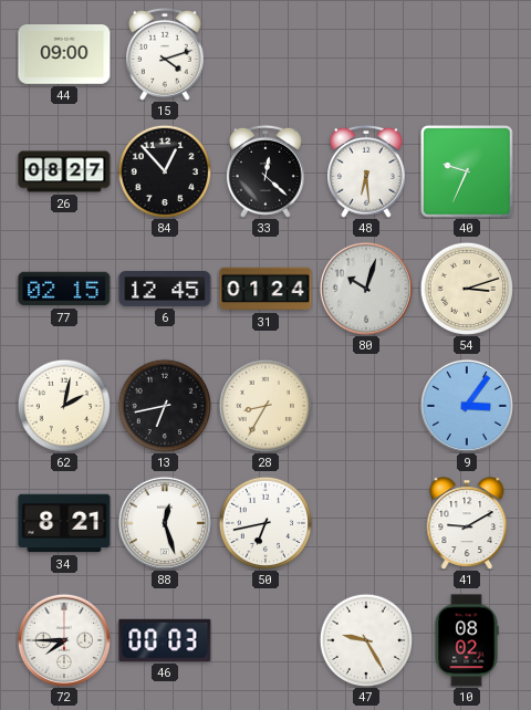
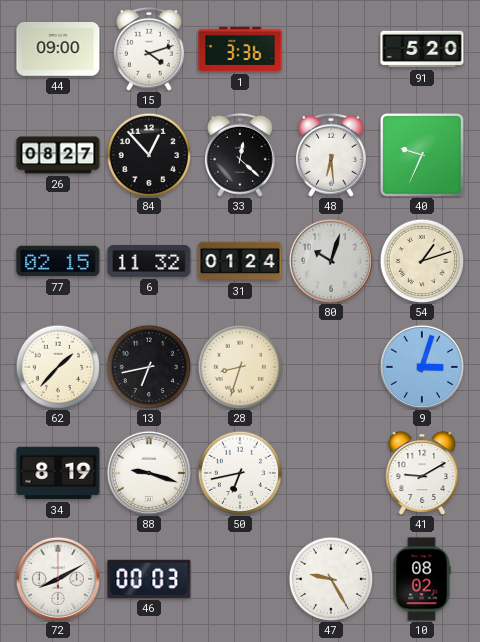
1: none -> 3:36
91: none -> 5:20
6: 12:45 -> 11:32
54: 3:12 -> 1:12
62: 2:02 -> 1:37
28: 8:35 -> 8:33
9: 3:06 -> 3:03
34: 8:21 -> 8:19
88: 12:27 -> 9:18
72: 7:45 -> 8:10
